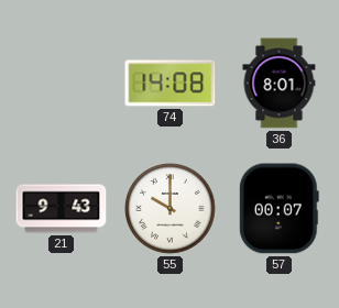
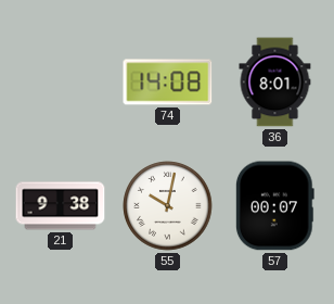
21: 9:43 -> 9:38
55: 10:00 -> 10:02
